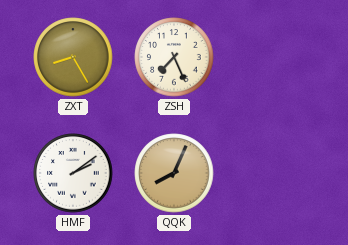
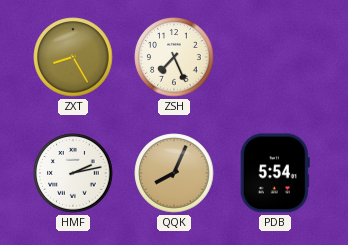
HMF: 2:09 -> 2:13
PDB: none -> 5:54
